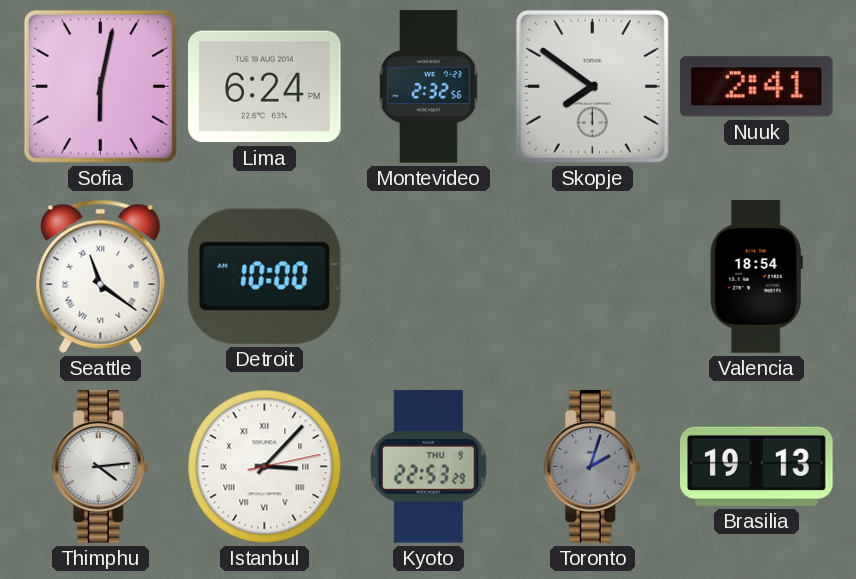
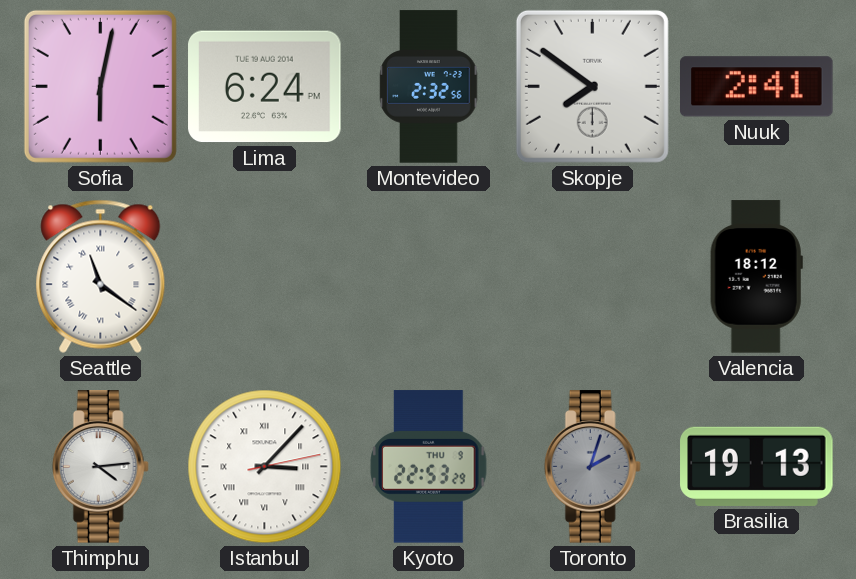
Detroit: 10:00 -> none
Valencia: 18:54 -> 18:12
